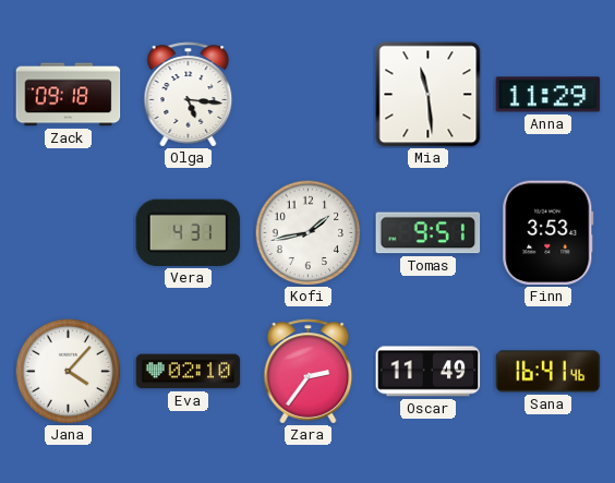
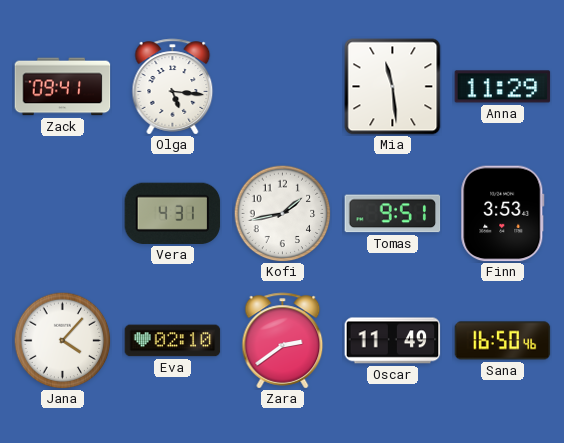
Zack: 09:18 -> 09:41
Zara: 2:36 -> 2:39
Sana: 16:41 -> 16:50
